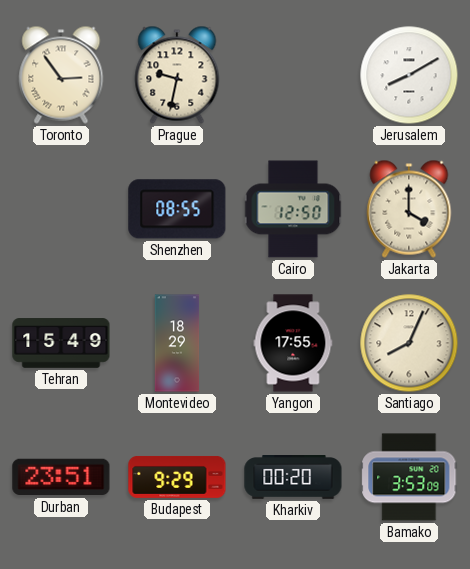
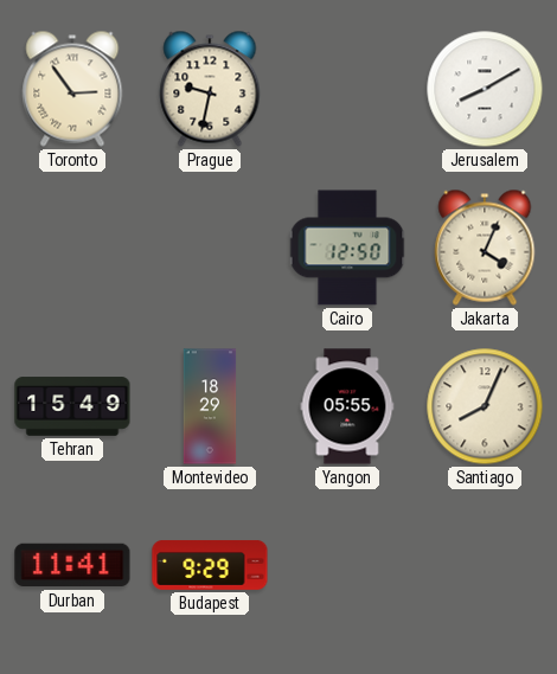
Shenzhen: 08:55 -> none
Jakarta: 4:00 -> 4:04
Yangon: 17:55 -> 05:55
Durban: 23:51 -> 11:41
Kharkiv: 00:20 -> none
Bamako: 3:53 -> none
